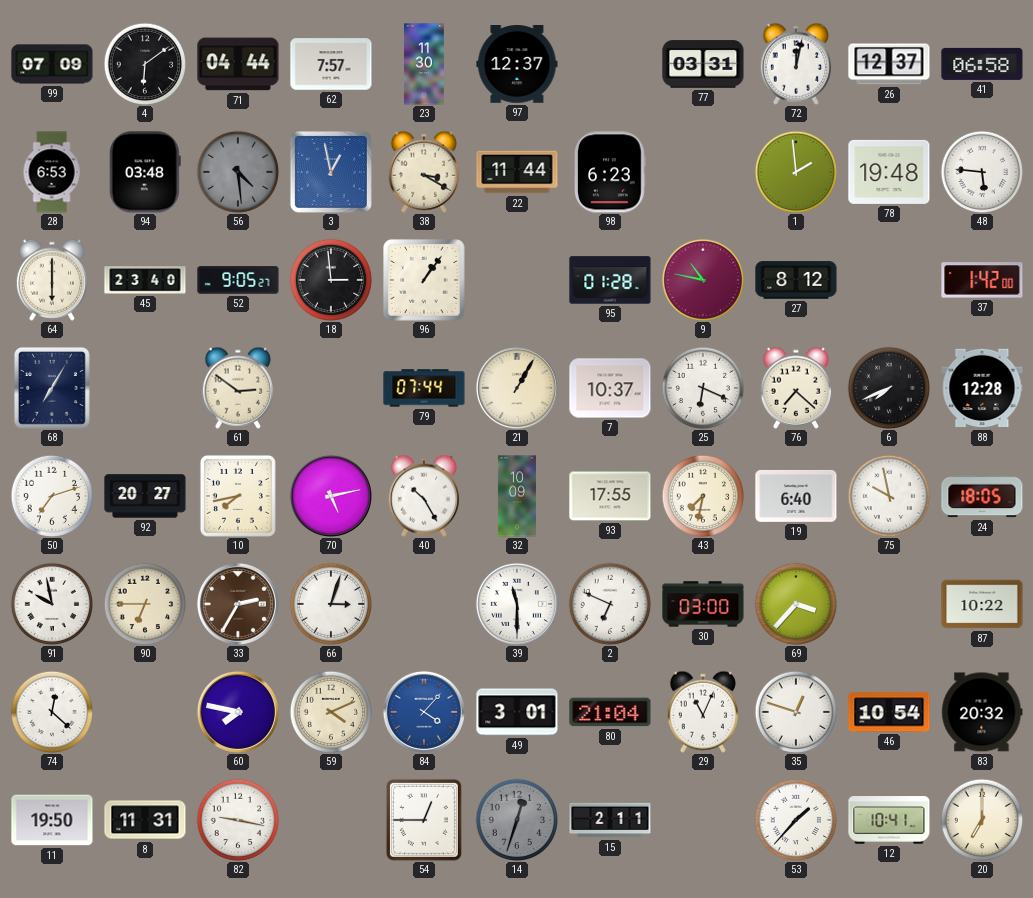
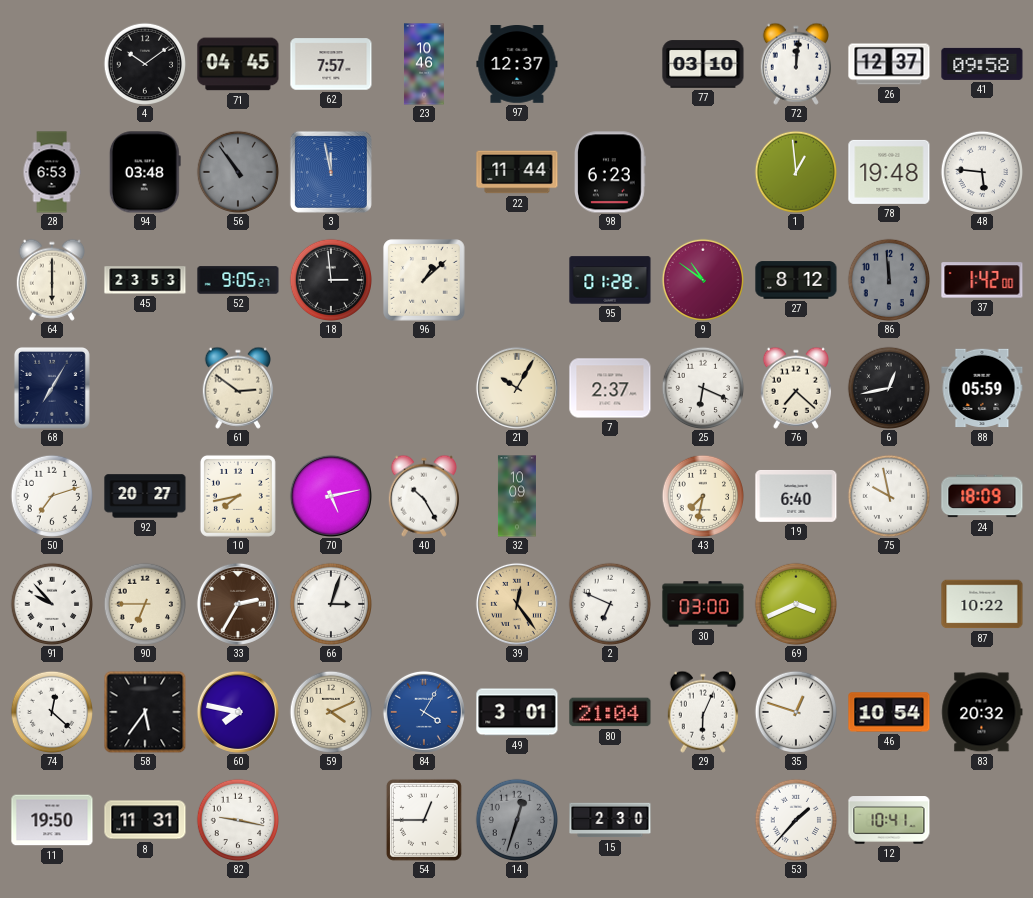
99: 07:09 -> none
4: 6:09 -> 10:09
71: 04:44 -> 04:45
23: 11:30 -> 10:46
77: 03:31 -> 03:10
72: 12:02 -> 12:01
41: 06:58 -> 09:58
56: 4:29 -> 10:54
3: 12:58 -> 11:58
38: 3:20 -> none
1: 1:59 -> 12:59
45: 23:40 -> 23:53
96: 1:06 -> 1:08
9: 10:47 -> 10:51
86: none -> 11:59
79: 07:44 -> none
21: 1:05 -> 10:05
7: 10:37 -> 2:37
6: 7:41 -> 12:43
88: 12:28 -> 05:59
93: 17:55 -> none
24: 18:05 -> 18:09
91: 9:58 -> 9:53
39: 11:30 -> 12:24
39 dial: white -> champagne
69: 3:37 -> 3:41
58: none -> 5:36
84: 4:07 -> 4:05
29: 11:04 -> 6:04
15: 2:11 -> 2:30
20: 7:00 -> none
